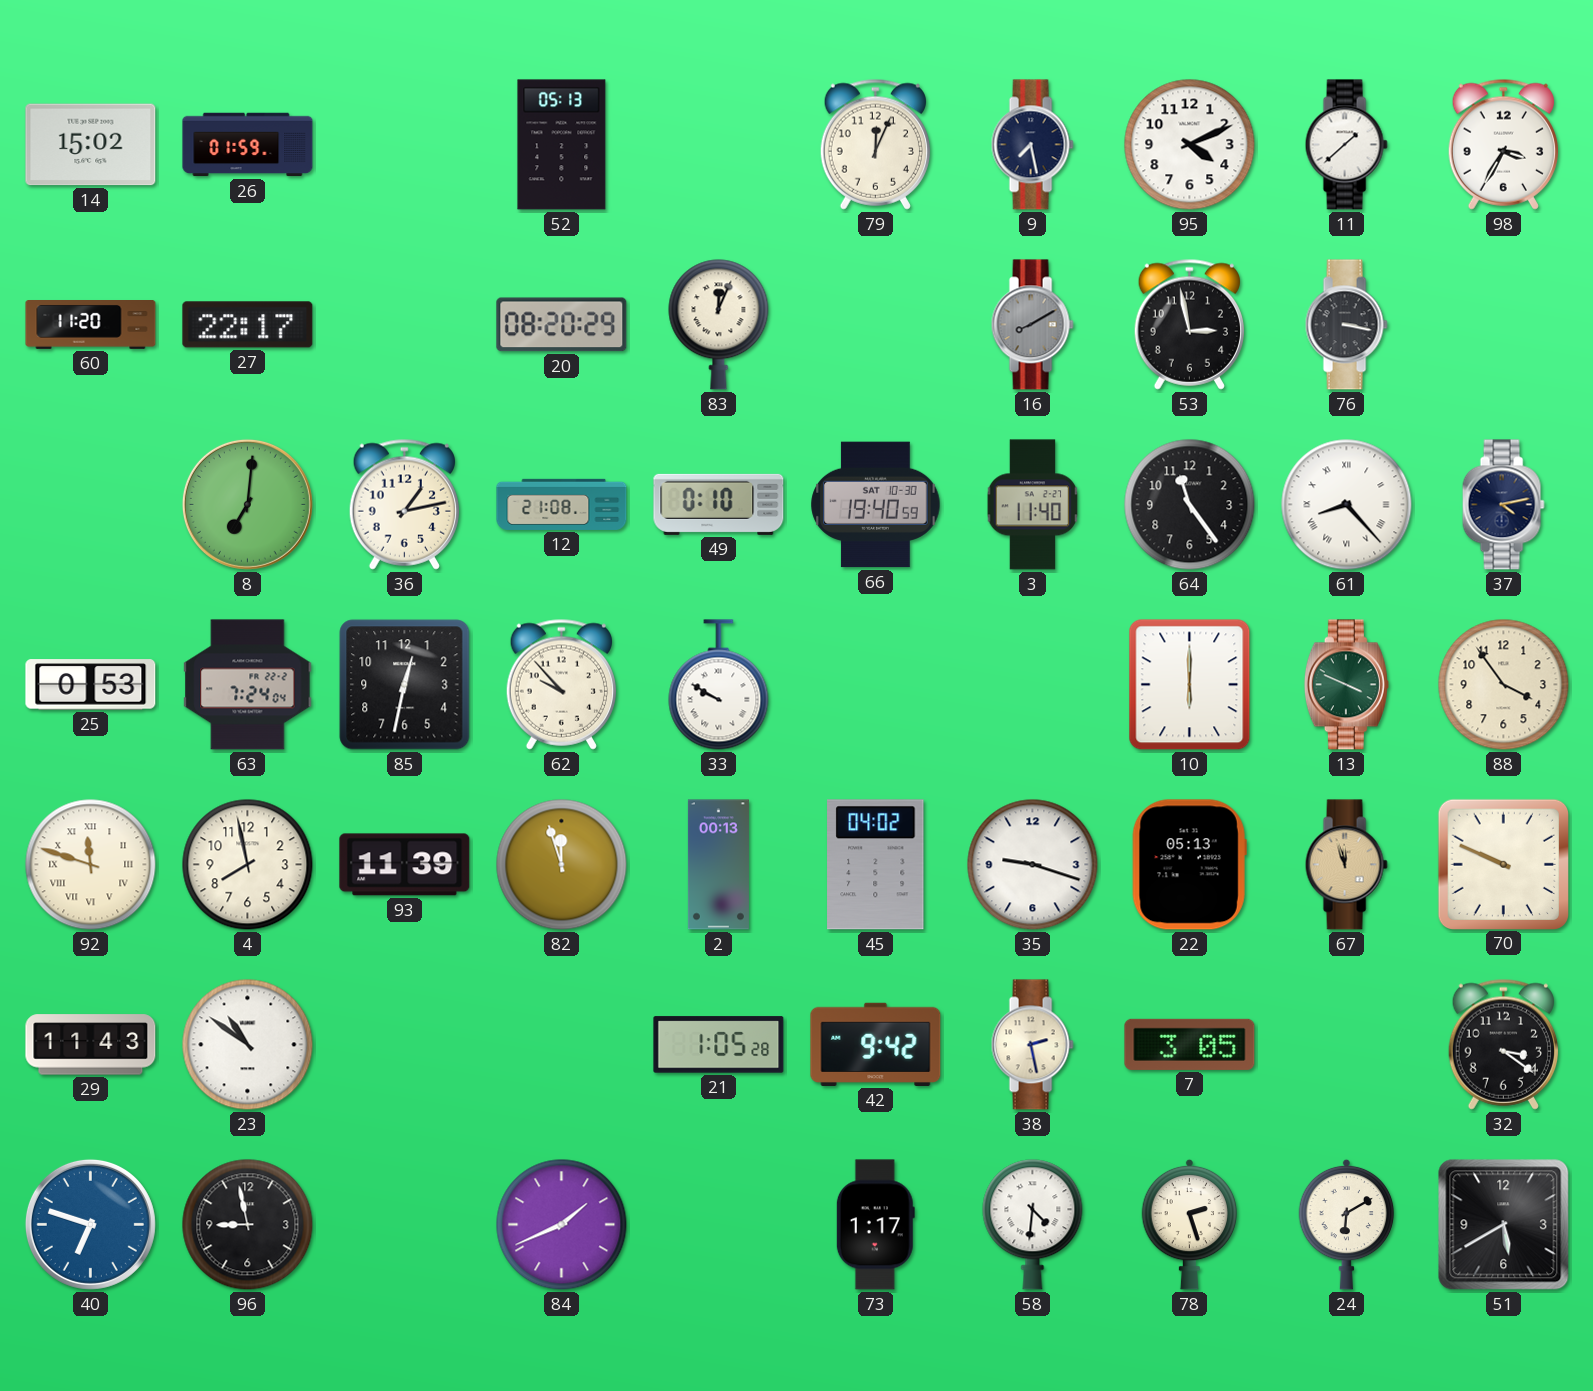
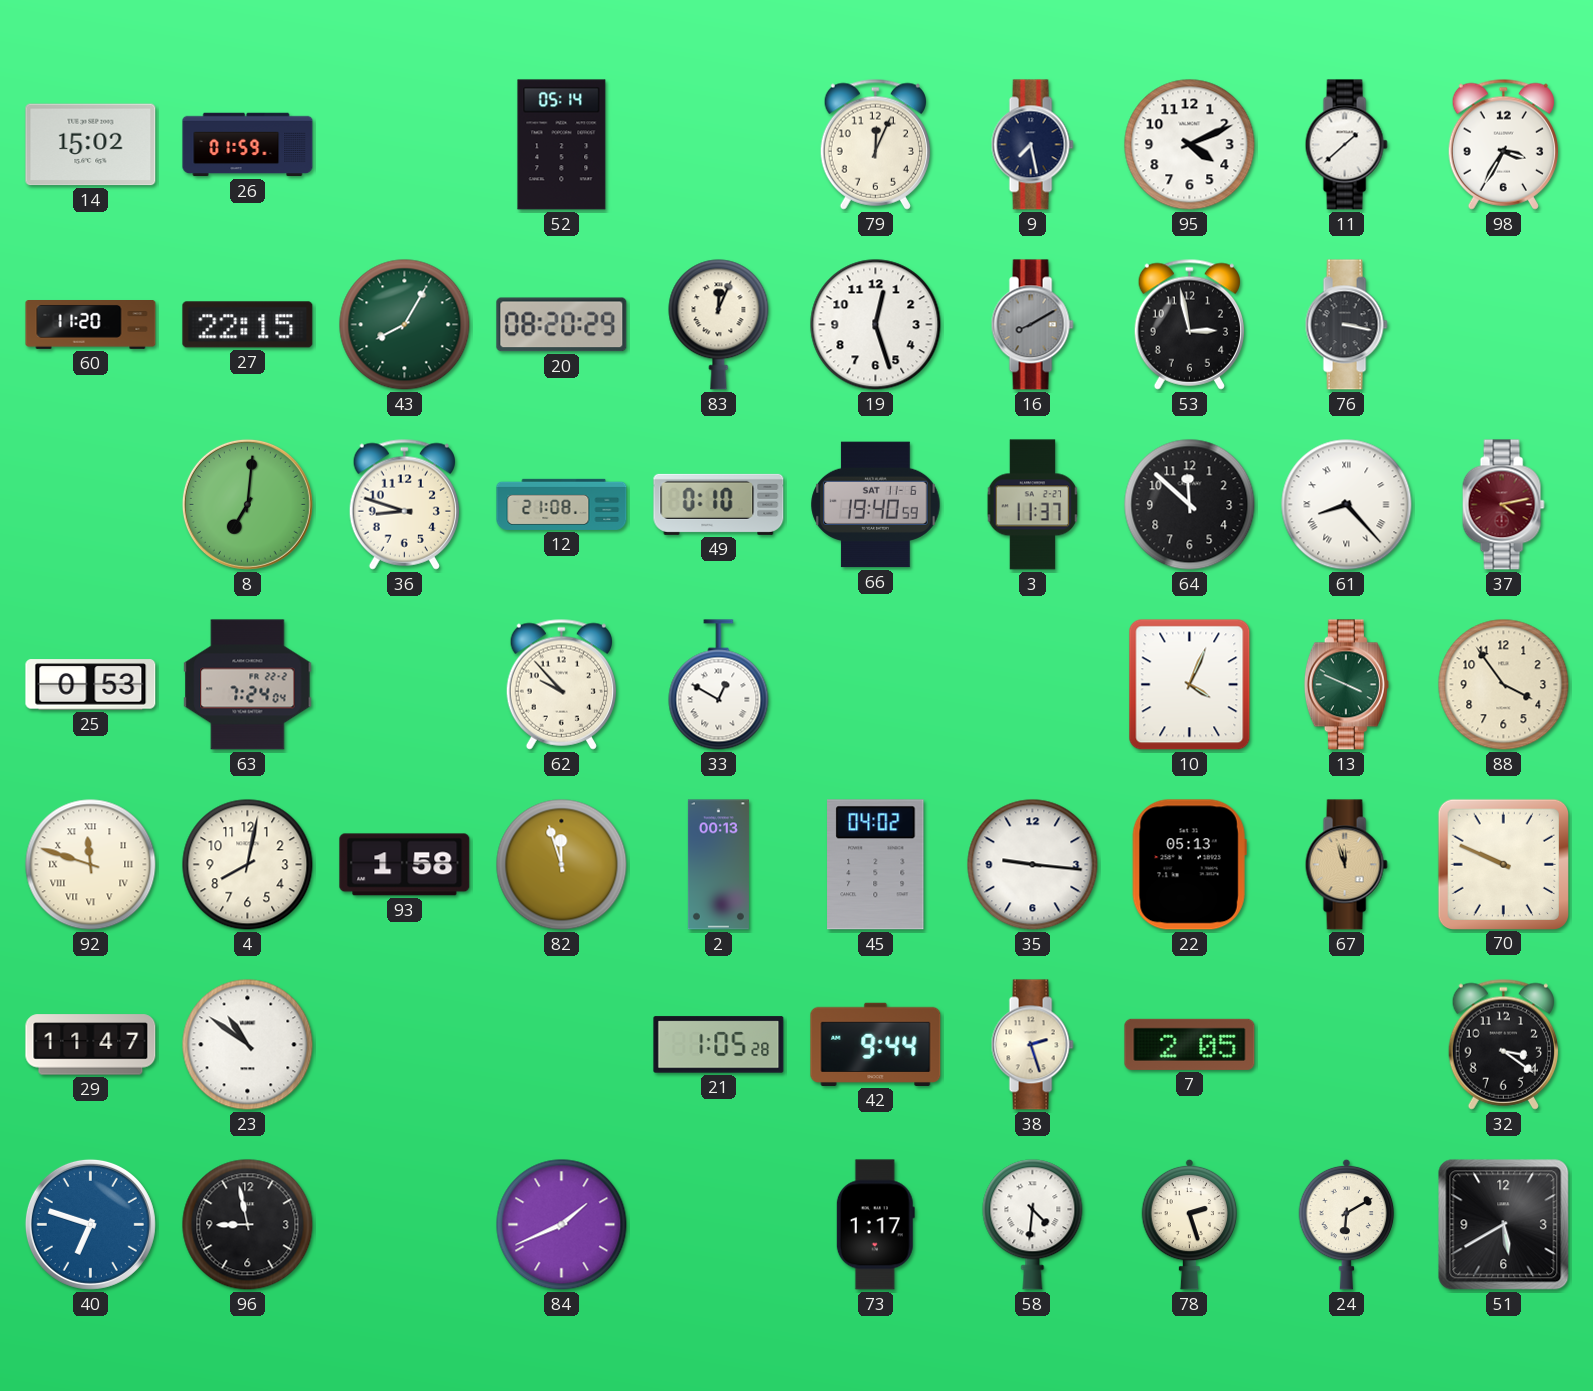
52: 05:13 -> 05:14
27: 22:17 -> 22:15
43: none -> 8:05
19: none -> 12:27
36: 1:13 -> 8:48
66 date: SAT 10-30 -> SAT 11-6
3: 11:40 -> 11:37
64: 11:24 -> 11:52
37 dial: navy -> burgundy
85: 12:32 -> none
33: 9:50 -> 12:50
10: 6:00 -> 4:04
4: 7:58 -> 8:02
93: 11:39 -> 1:58
35: 9:18 -> 9:16
29: 11:43 -> 11:47
42: 9:42 -> 9:44
38: 2:28 -> 2:27
7: 3:05 -> 2:05
